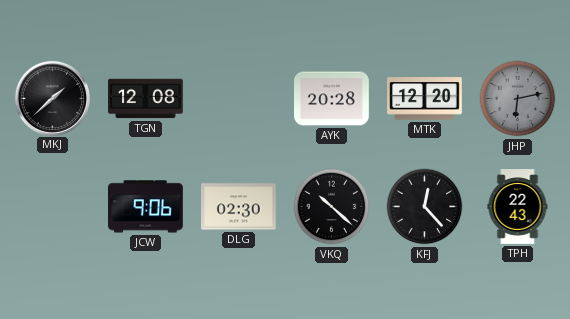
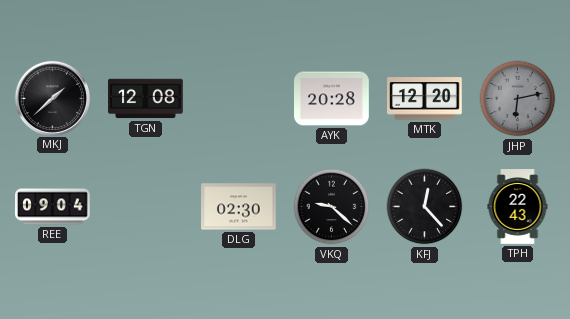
REE: none -> 09:04
JCW: 9:06 -> none
VKQ: 10:22 -> 9:22
